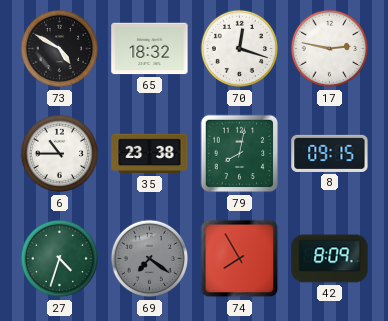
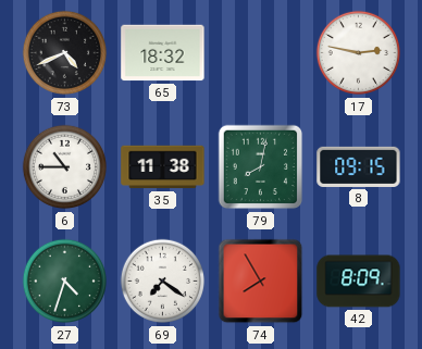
73: 4:50 -> 4:41
70: 12:18 -> none
35: 23:38 -> 11:38
69 dial: grey -> white
